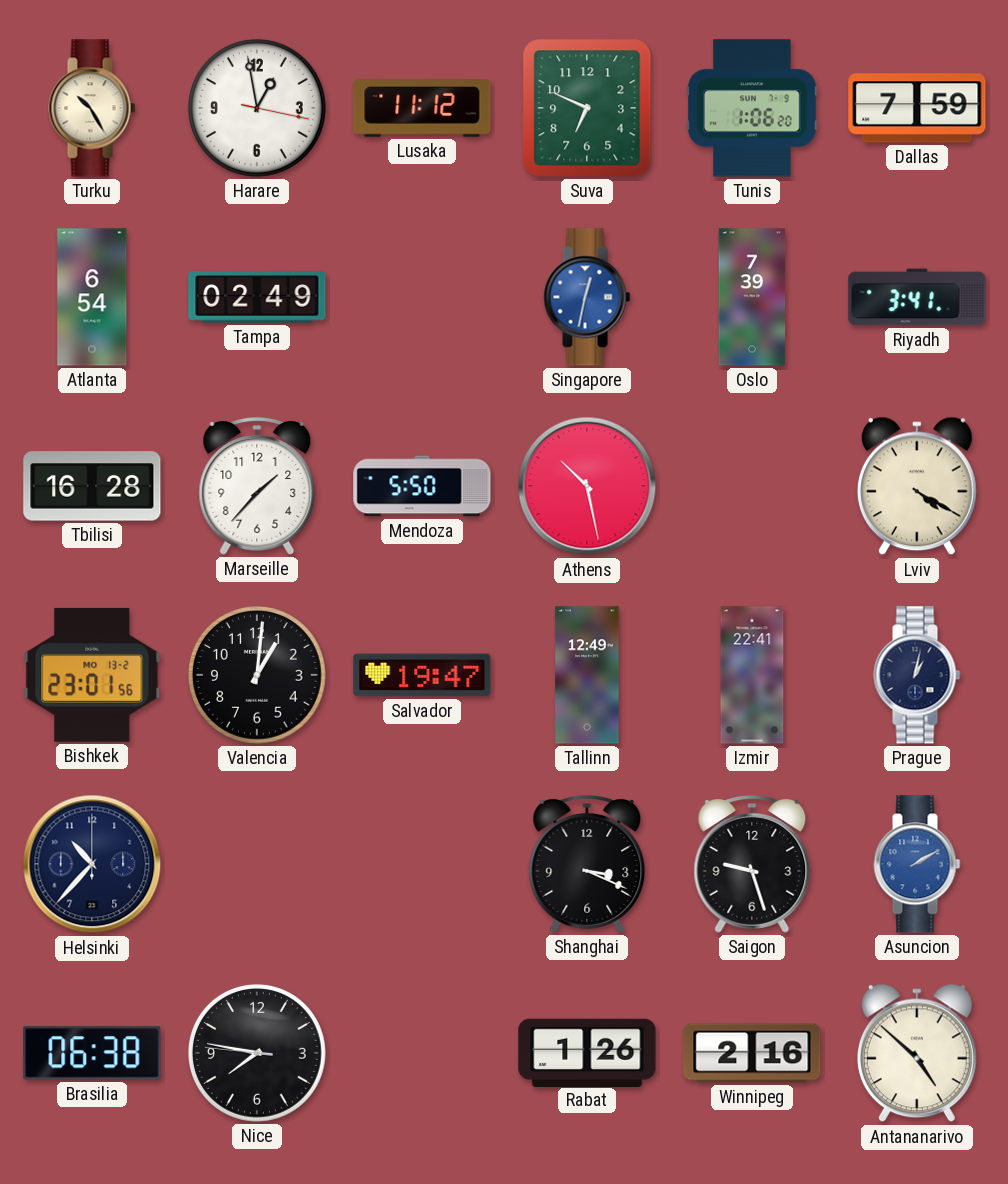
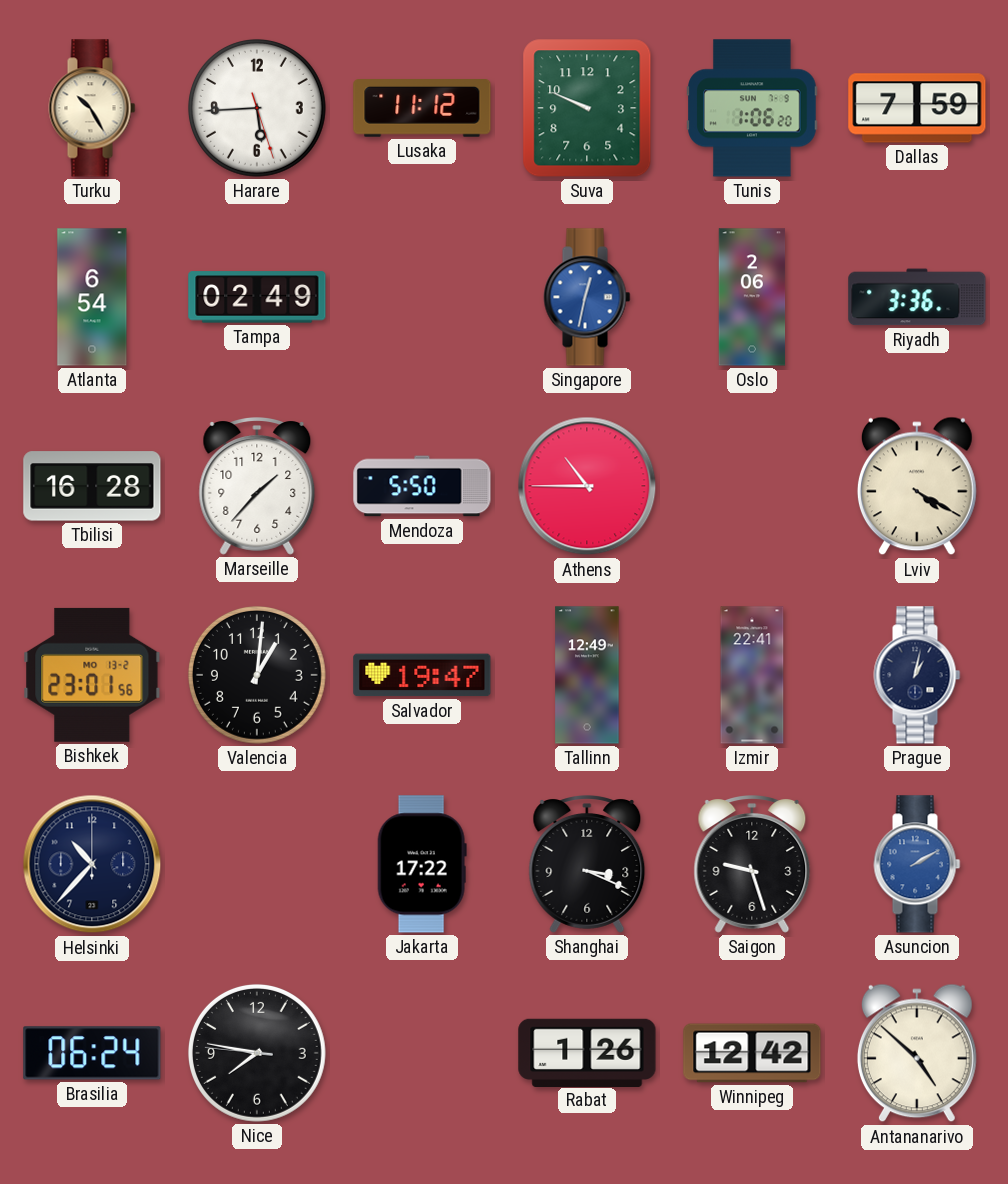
Harare: 12:58 -> 5:44
Suva: 6:49 -> 9:49
Oslo: 7:39 -> 2:06
Riyadh: 3:41 -> 3:36
Athens: 10:28 -> 10:45
Jakarta: none -> 17:22
Brasilia: 06:38 -> 06:24
Winnipeg: 2:16 -> 12:42
